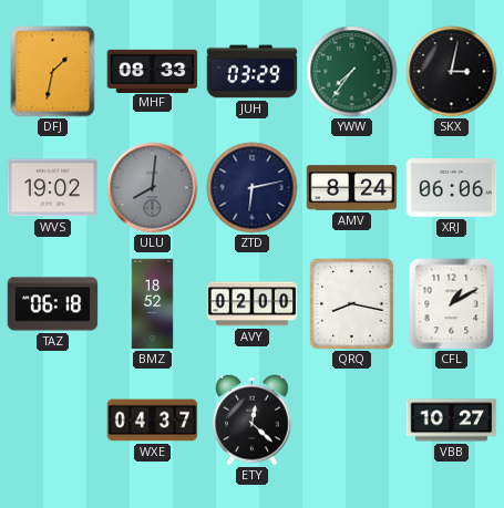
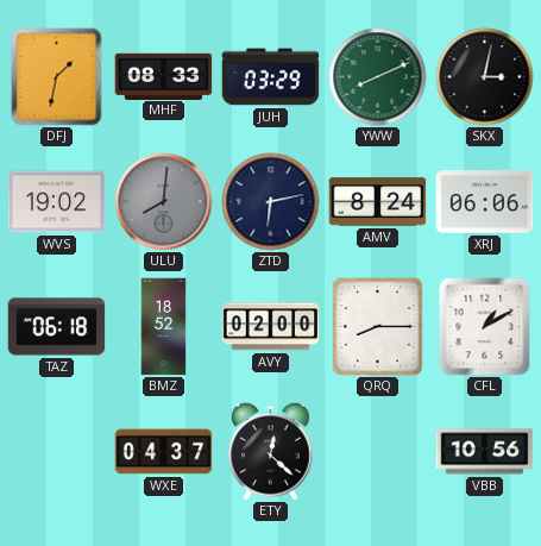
YWW: 7:36 -> 8:11
QRQ: 8:17 -> 8:15
VBB: 10:27 -> 10:56
